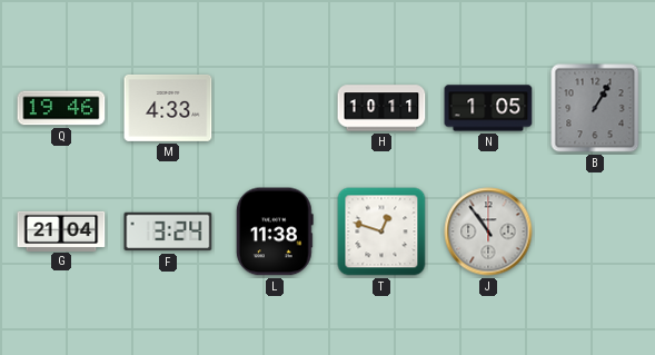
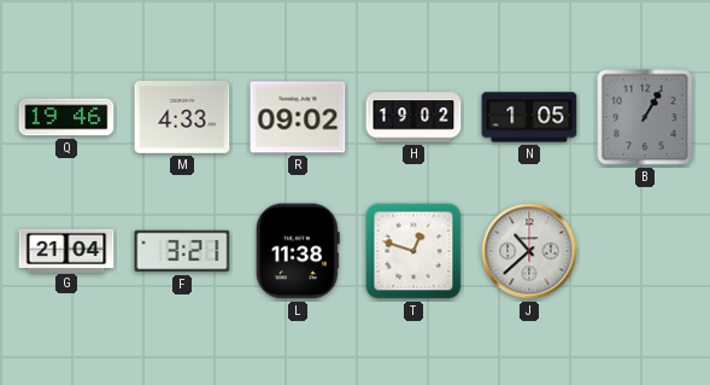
R: none -> 09:02
H: 10:11 -> 19:02
F: 3:24 -> 3:21
J: 10:54 -> 10:38
